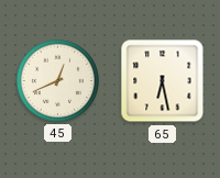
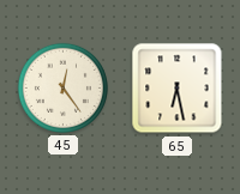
45: 12:41 -> 12:24
